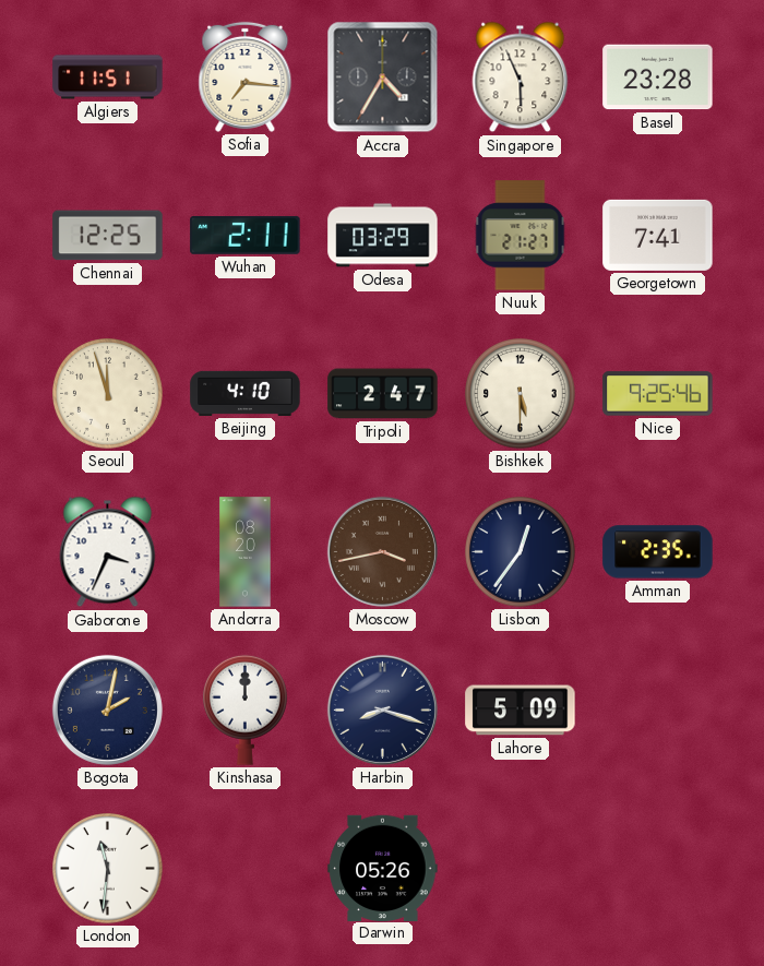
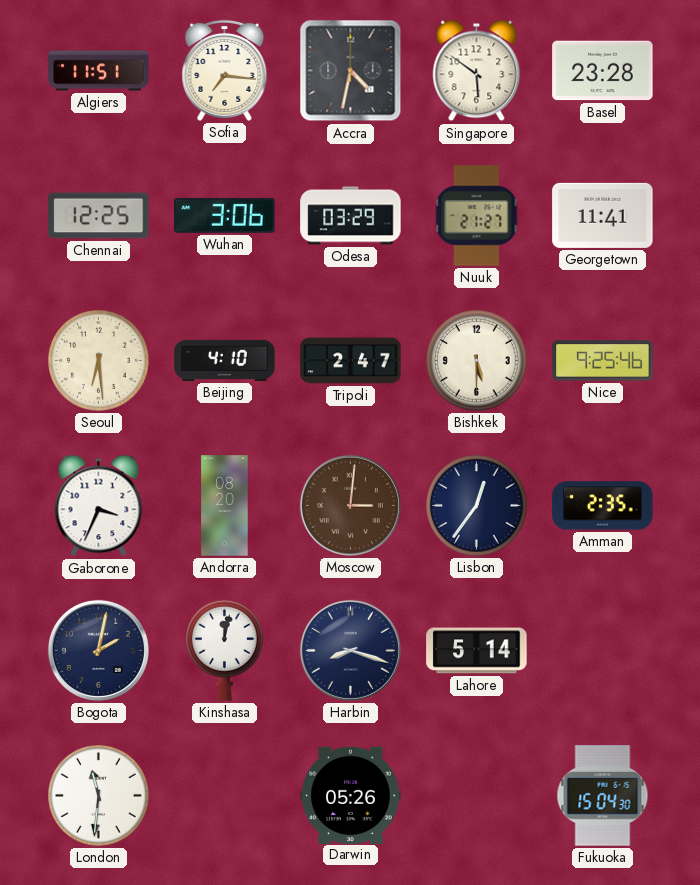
Accra: 4:35 -> 4:32
Singapore: 5:56 -> 5:51
Wuhan: 2:11 -> 3:06
Georgetown: 7:41 -> 11:41
Seoul: 11:57 -> 6:29
Moscow: 3:43 -> 3:01
Kinshasa: 12:00 -> 12:02
Lahore: 5:09 -> 5:14
Fukuoka: none -> 15:04
